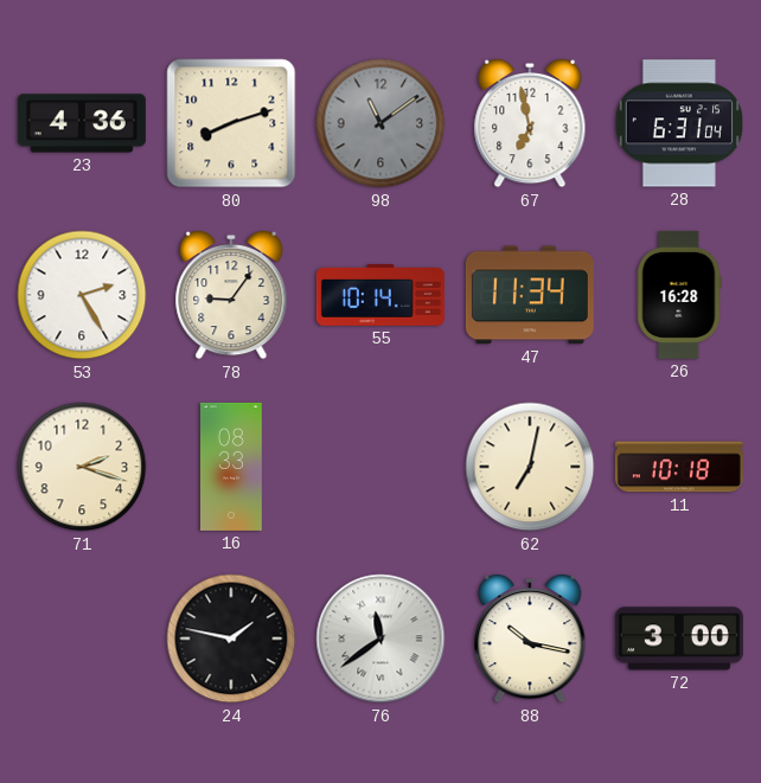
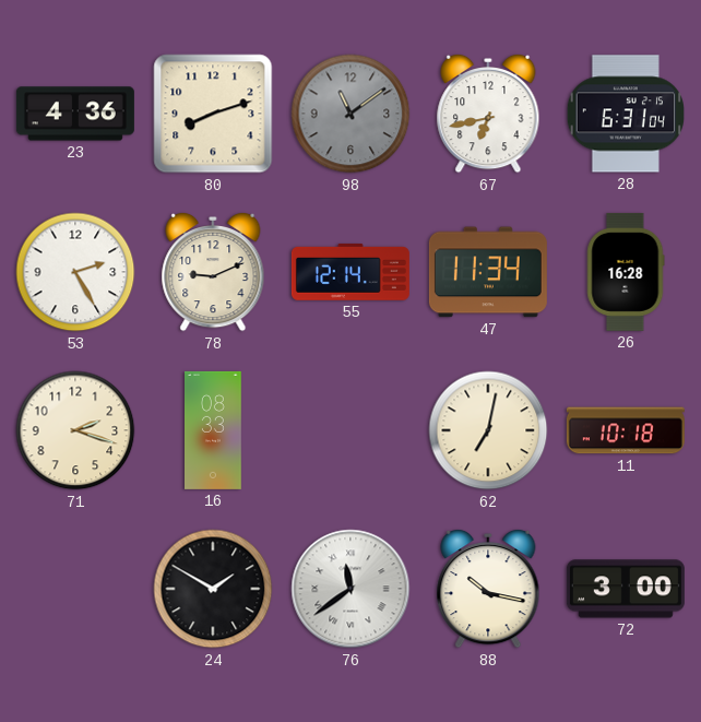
67: 6:58 -> 6:43
78: 9:06 -> 9:11
55: 10:14 -> 12:14
24: 1:47 -> 1:50
